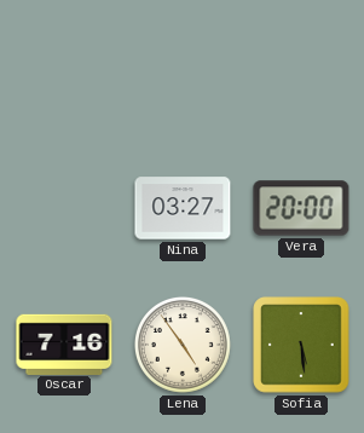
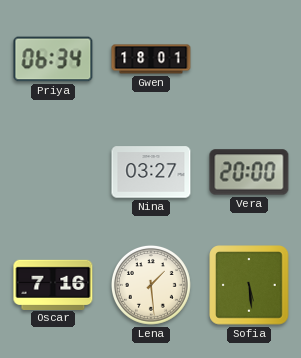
Priya: none -> 06:34
Gwen: none -> 18:01
Lena: 4:54 -> 1:29
